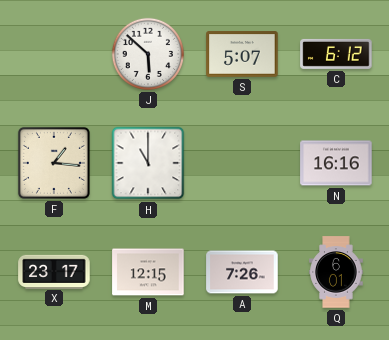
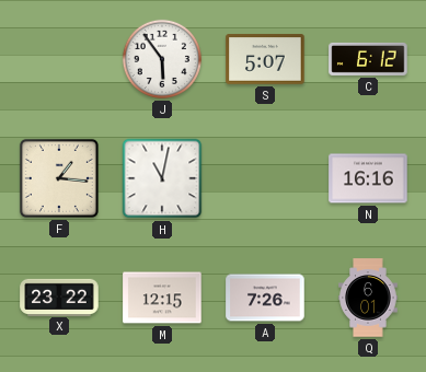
J: 5:52 -> 5:54
H: 11:00 -> 11:02
X: 23:17 -> 23:22
